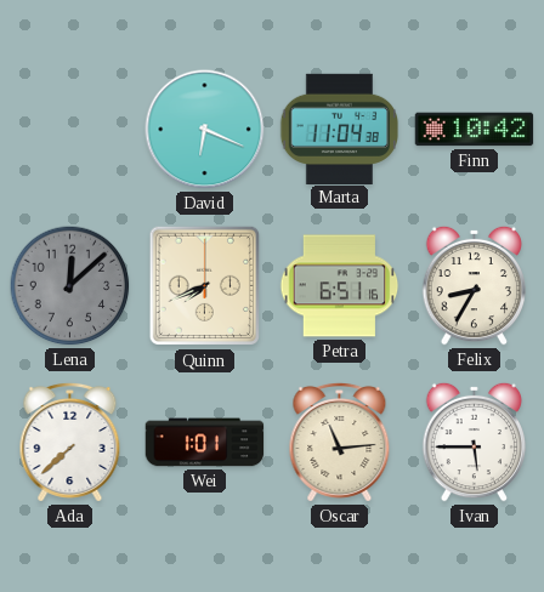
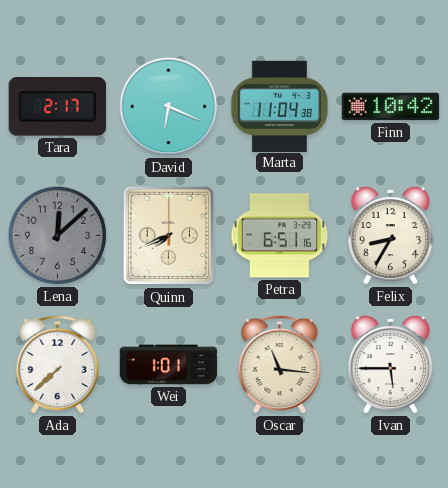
Tara: none -> 2:17
Oscar: 11:14 -> 11:16
